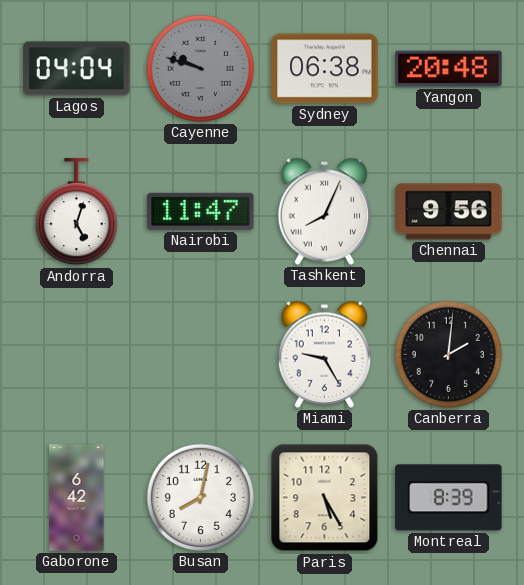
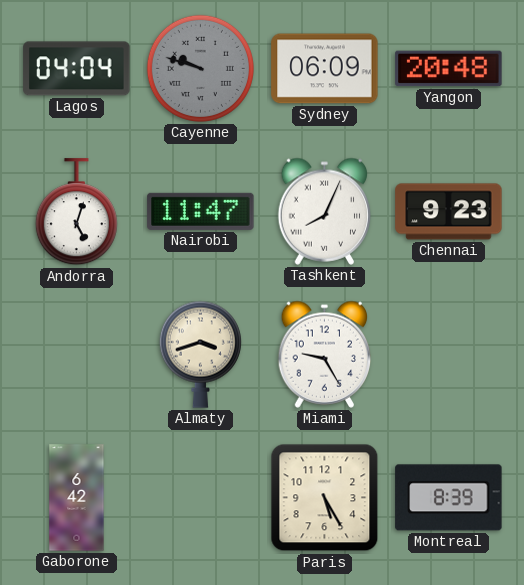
Sydney: 06:38 -> 06:09
Chennai: 9:56 -> 9:23
Almaty: none -> 3:42
Canberra: 2:01 -> none
Busan: 8:02 -> none
